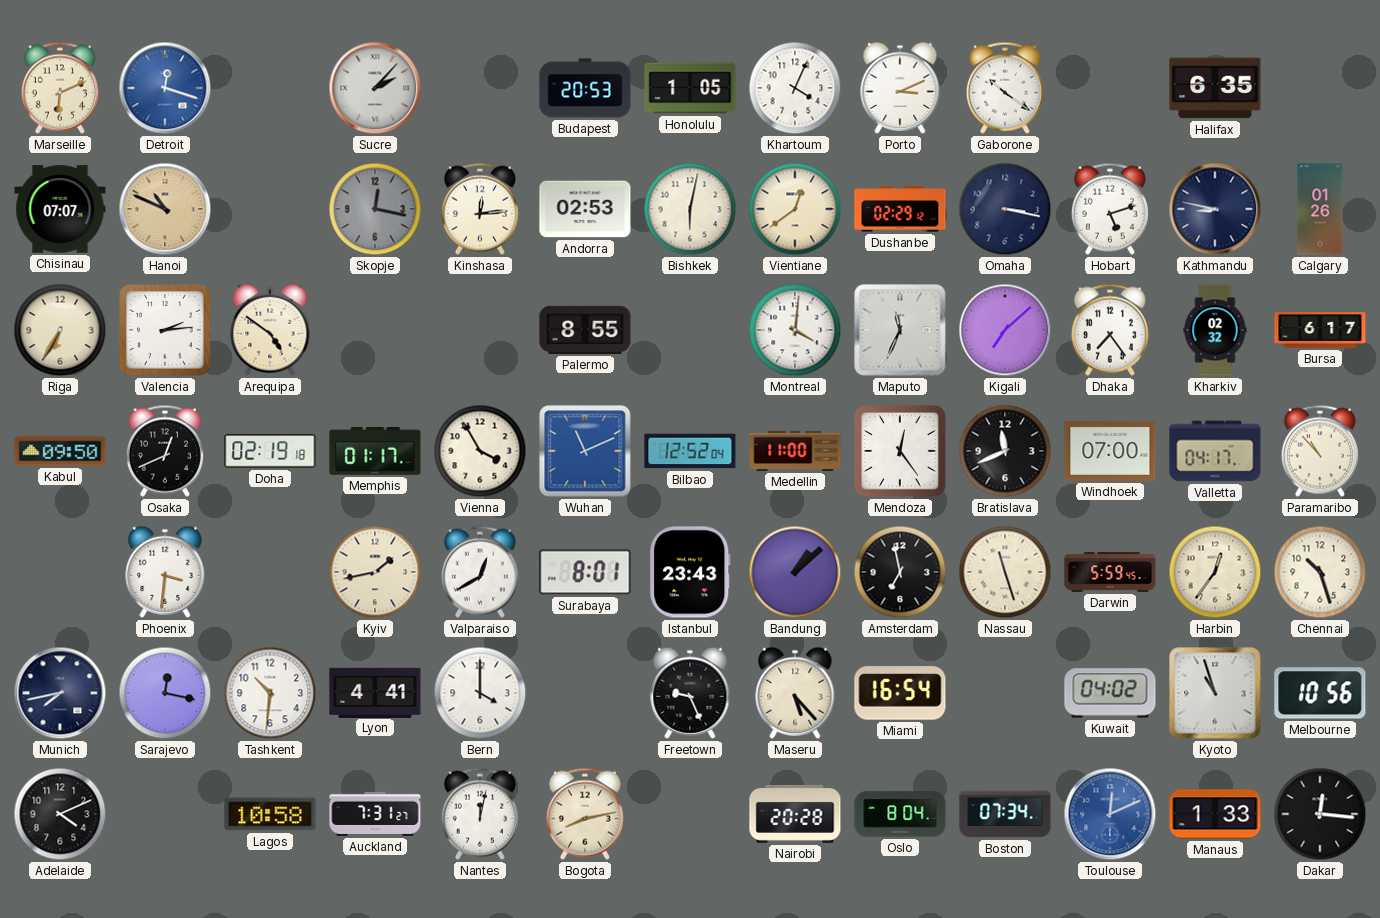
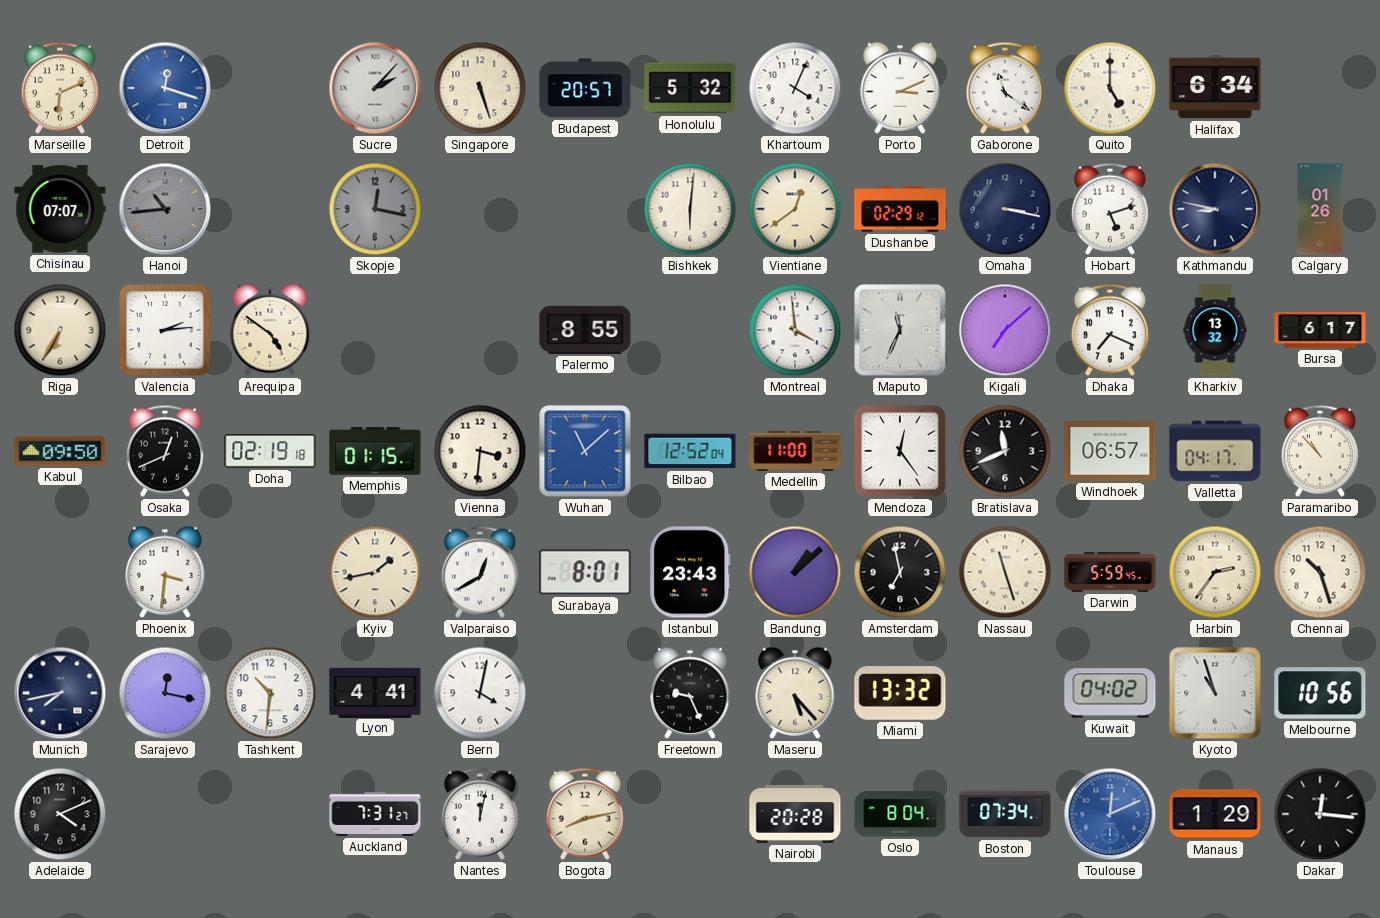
Singapore: none -> 5:27
Budapest: 20:53 -> 20:57
Honolulu: 1:05 -> 5:32
Gaborone: 10:21 -> 11:21
Quito: none -> 5:00
Halifax: 6:35 -> 6:34
Hanoi: 10:49 -> 10:44
Hanoi dial: champagne -> grey
Kinshasa: 12:14 -> none
Andorra: 02:53 -> none
Bishkek: 6:02 -> 6:01
Montreal: 4:01 -> 3:59
Dhaka: 7:24 -> 7:19
Kharkiv: 02:32 -> 13:32
Memphis: 01:17 -> 01:15
Vienna: 3:55 -> 3:31
Wuhan: 11:11 -> 11:08
Windhoek: 07:00 -> 06:57
Harbin: 12:36 -> 2:36
Bern: 4:00 -> 4:02
Miami: 16:54 -> 13:32
Lagos: 10:58 -> none
Manaus: 1:33 -> 1:29
